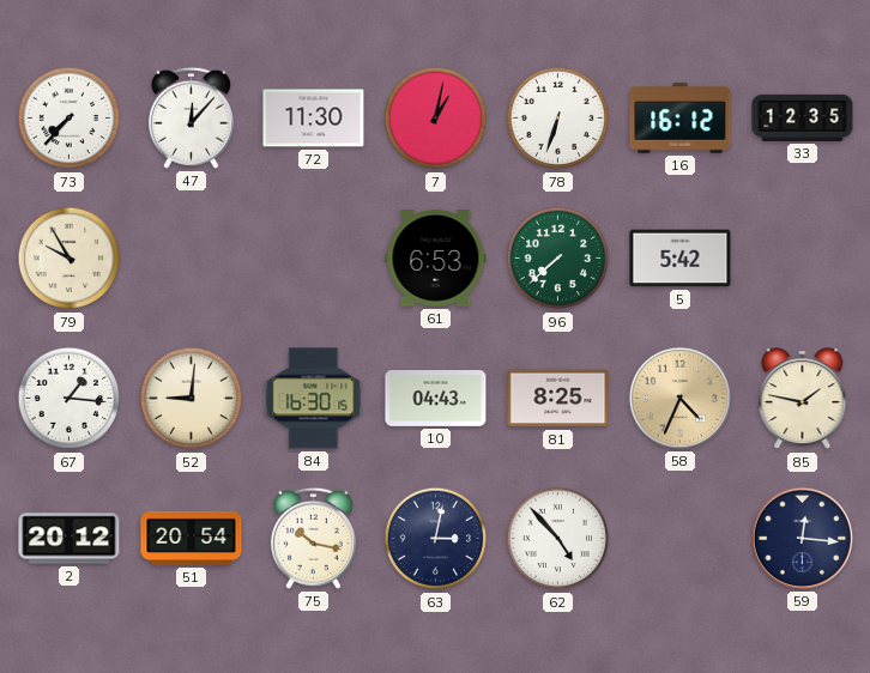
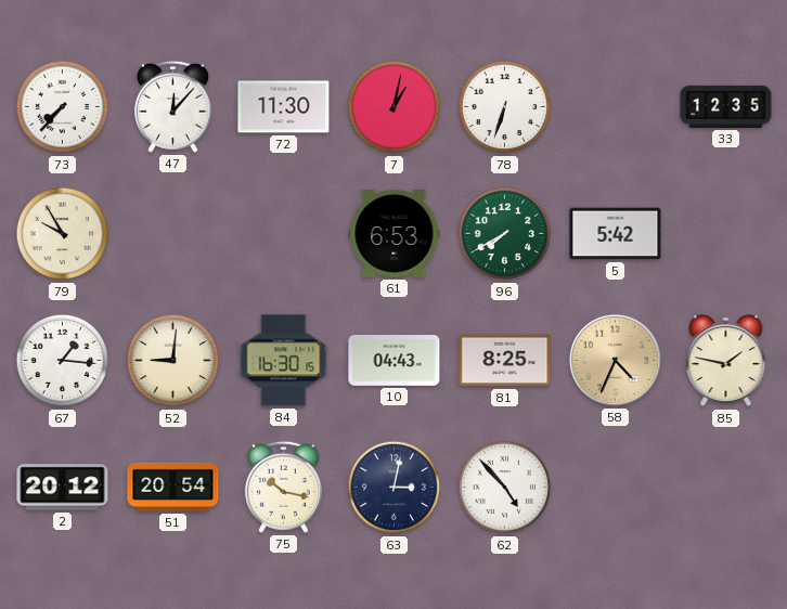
16: 16:12 -> none
96: 7:38 -> 7:40
59: 12:16 -> none
